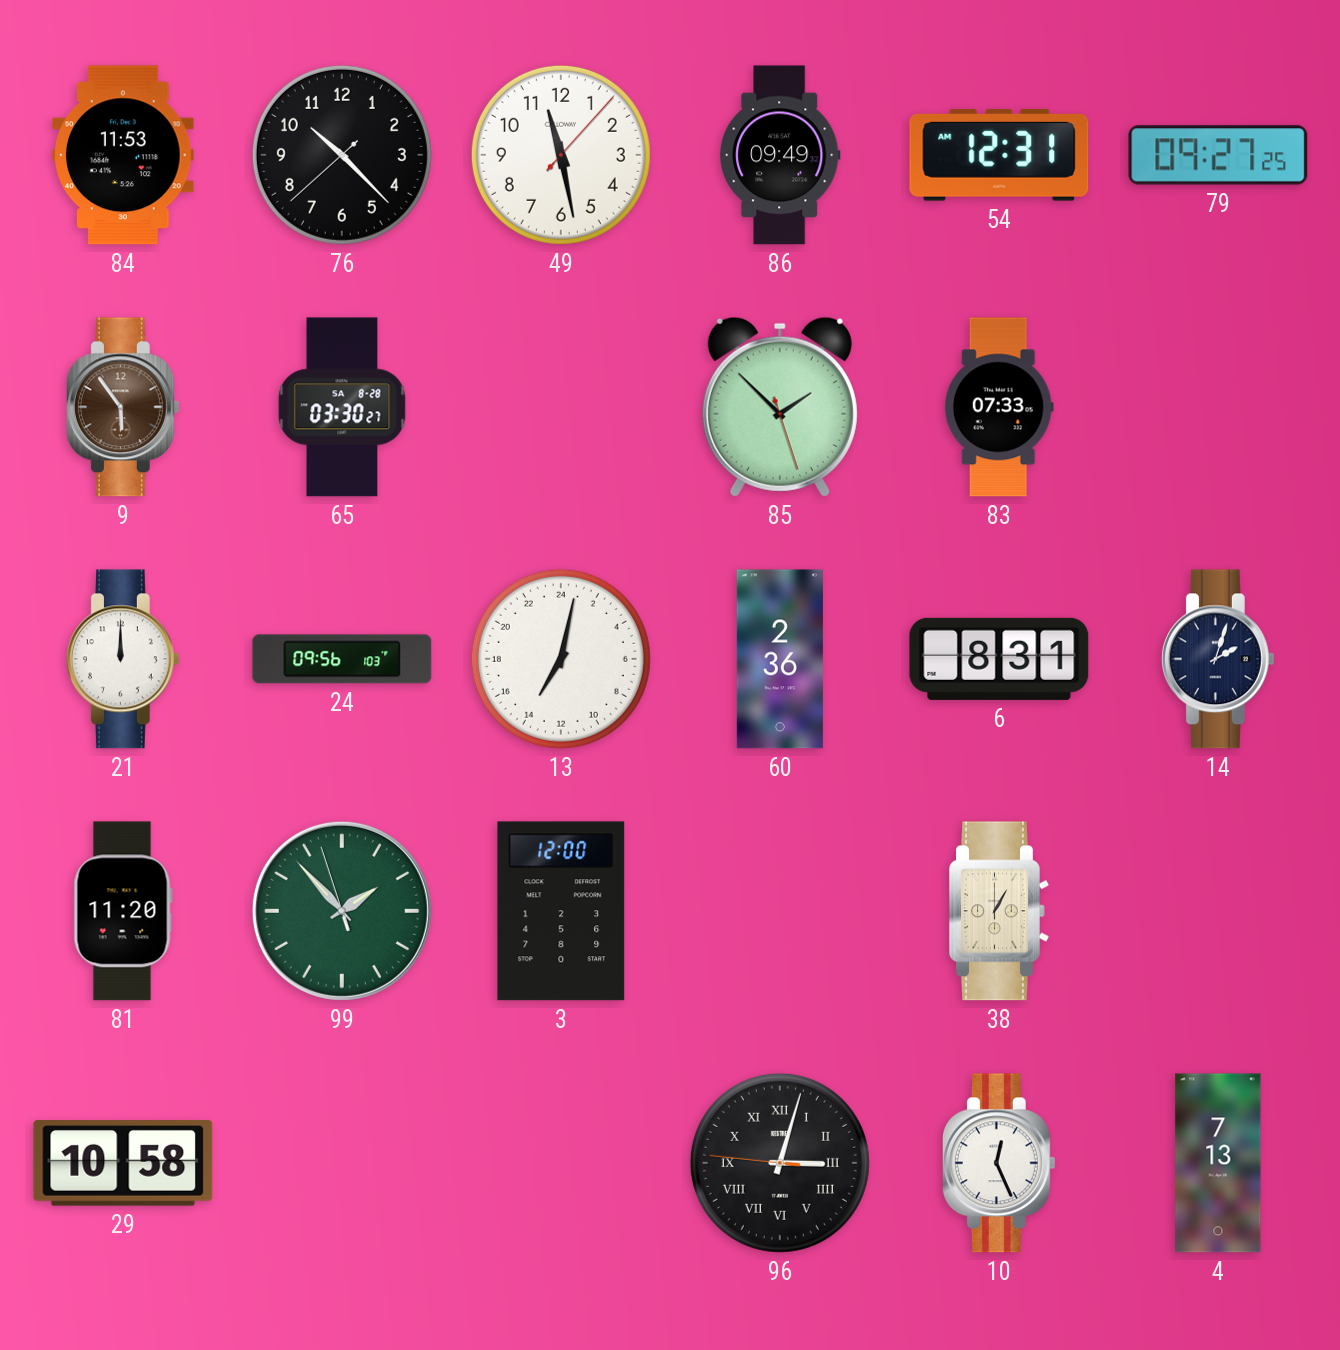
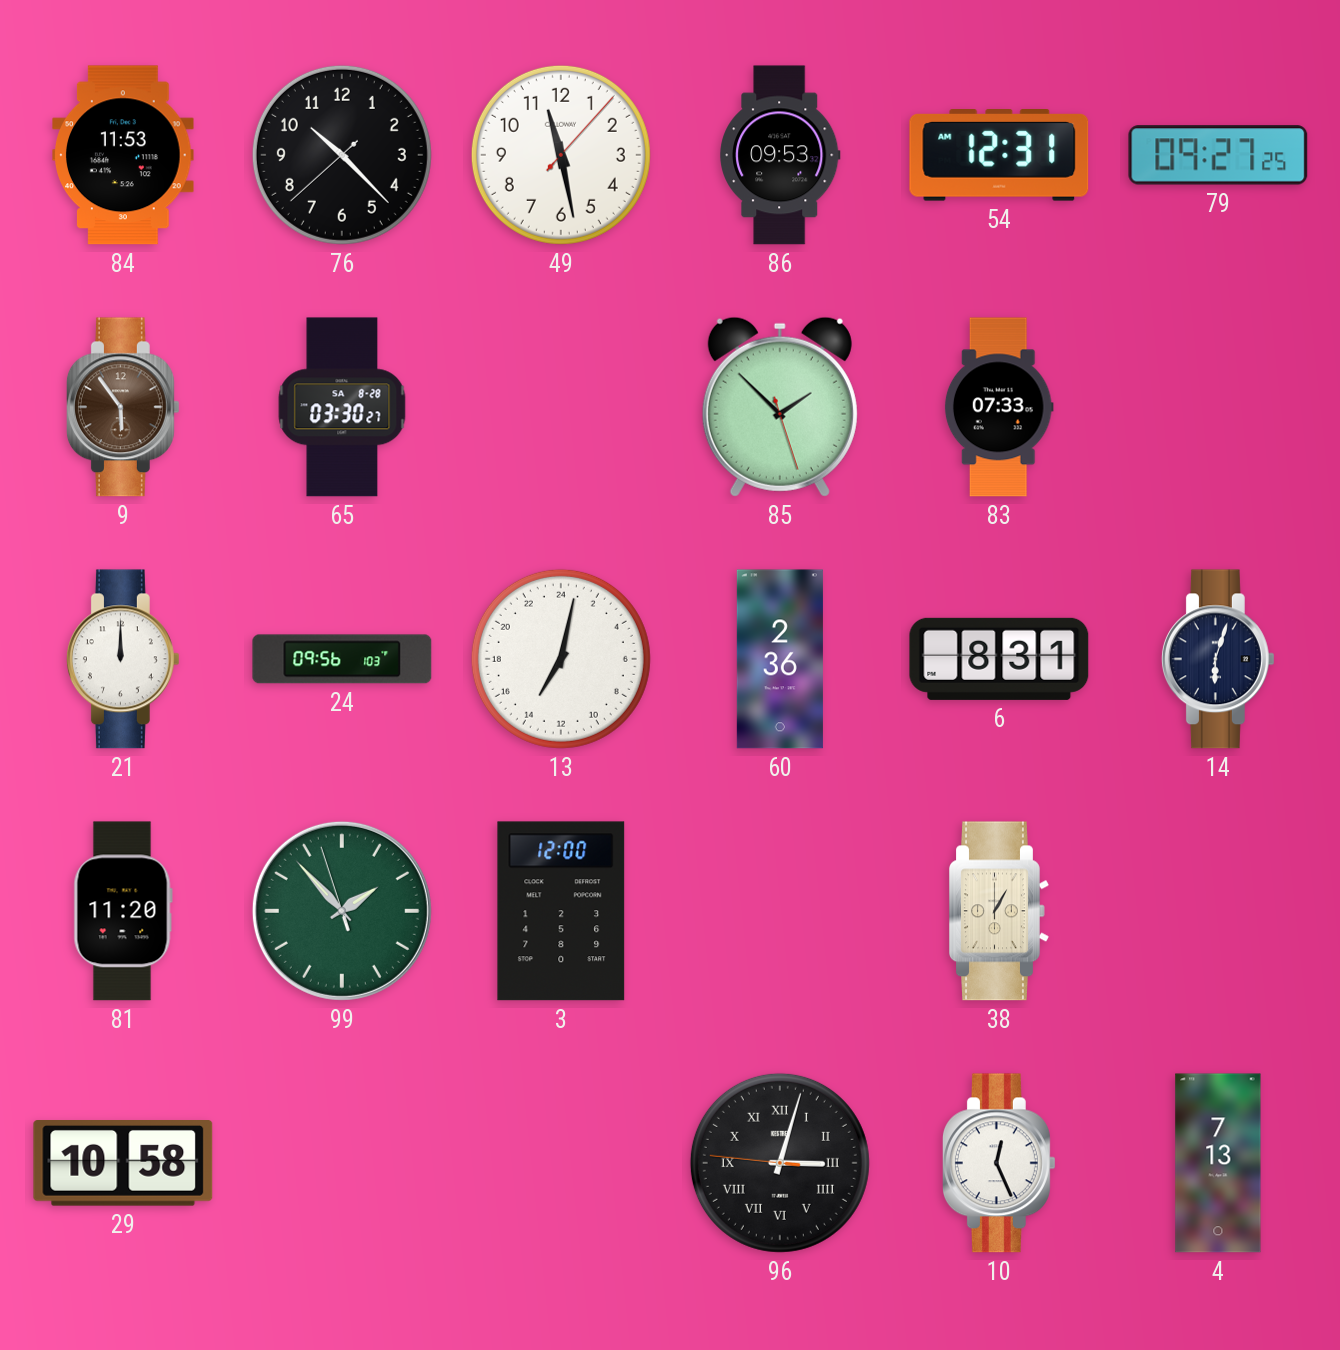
86: 09:49 -> 09:53
14: 2:03 -> 6:03
